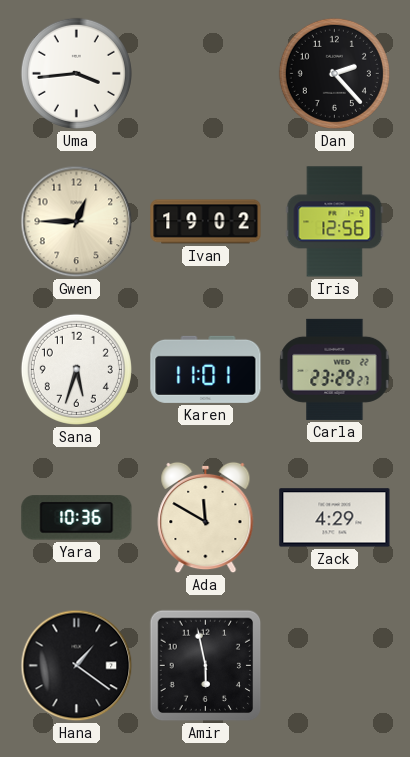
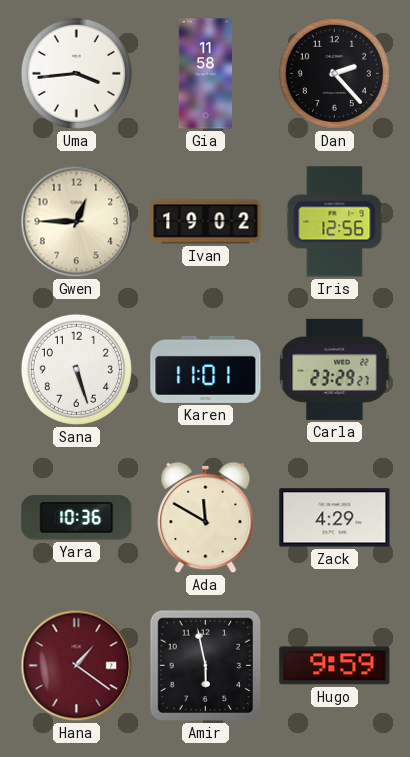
Gia: none -> 11:58
Sana: 5:33 -> 5:27
Hana dial: black -> burgundy
Hugo: none -> 9:59
